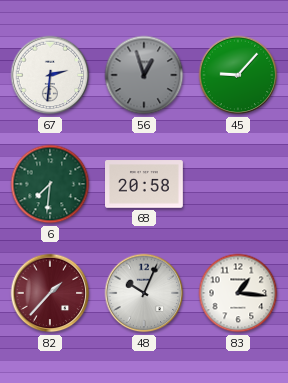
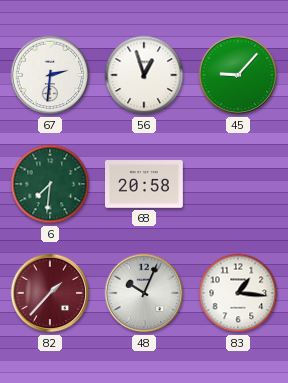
56 dial: grey -> white
